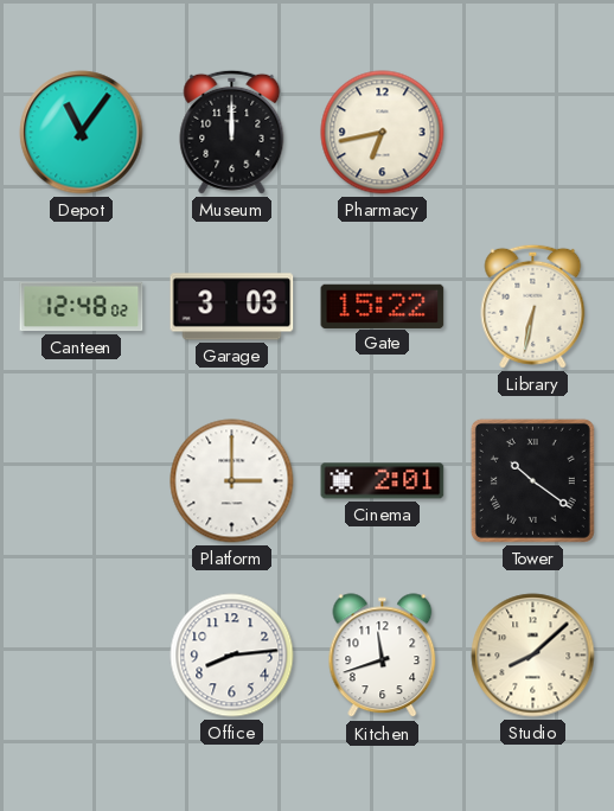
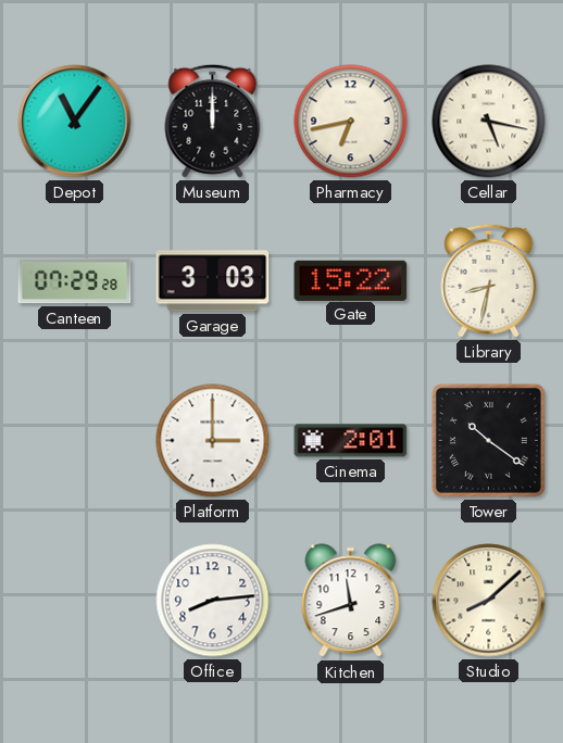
Cellar: none -> 5:17
Canteen: 12:48 -> 07:29
Library: 6:32 -> 8:32
